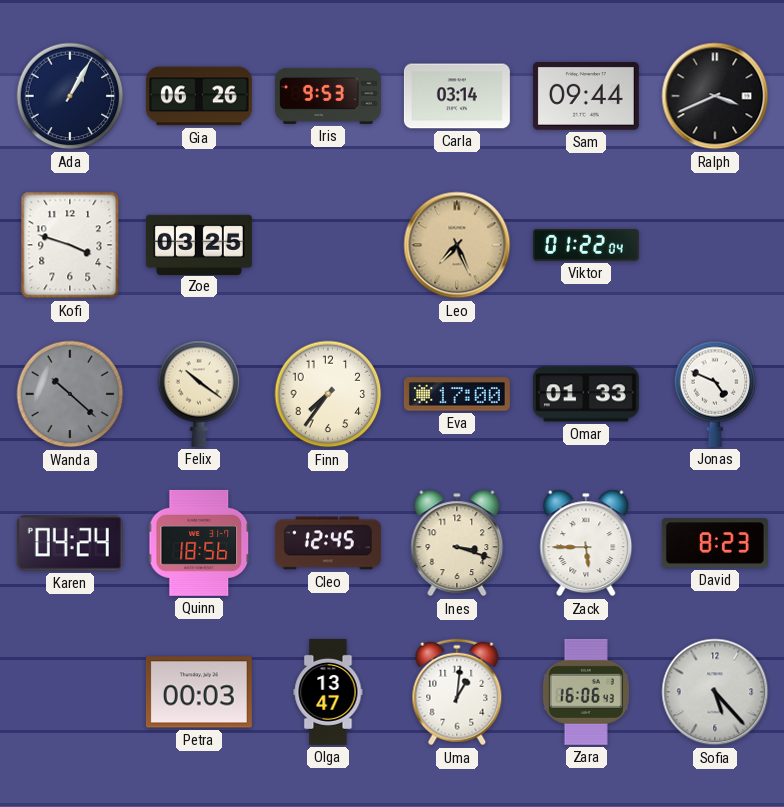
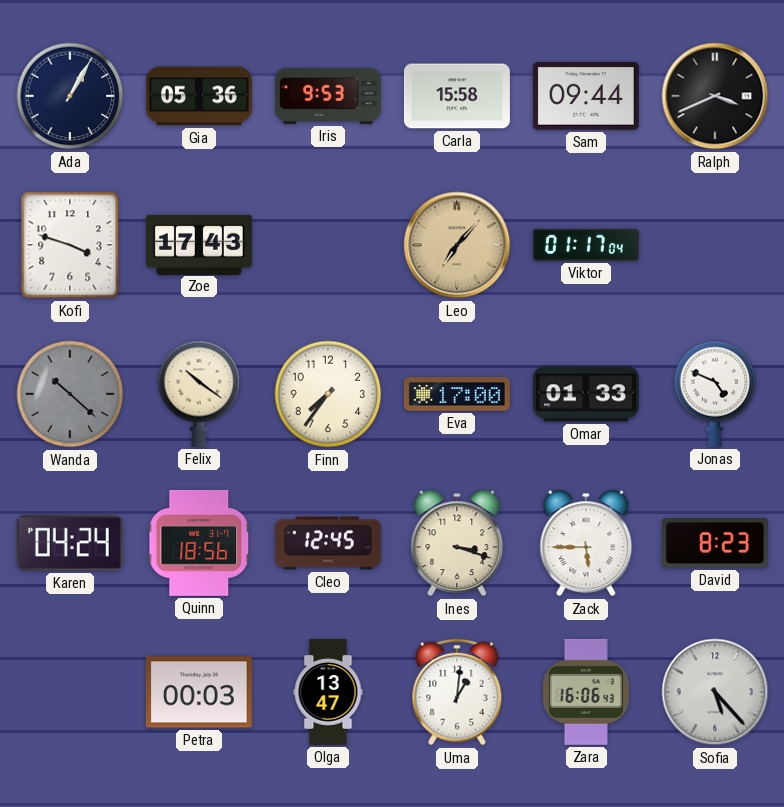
Gia: 06:26 -> 05:36
Carla: 03:14 -> 15:58
Zoe: 03:25 -> 17:43
Leo: 7:26 -> 7:07
Viktor: 01:22 -> 01:17
